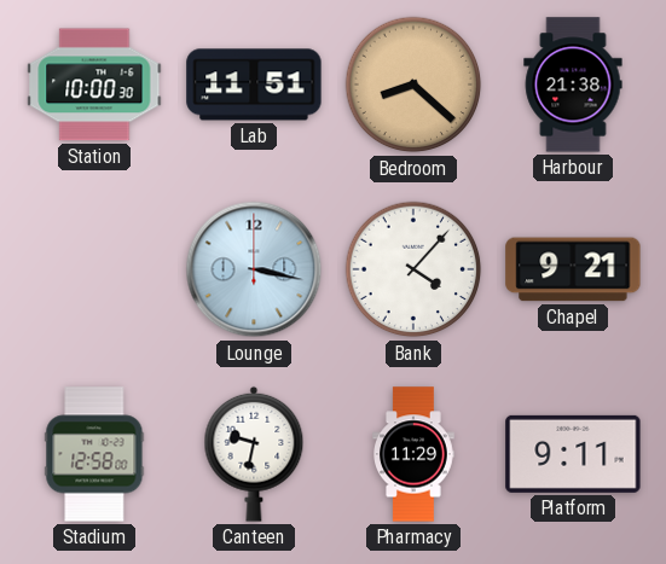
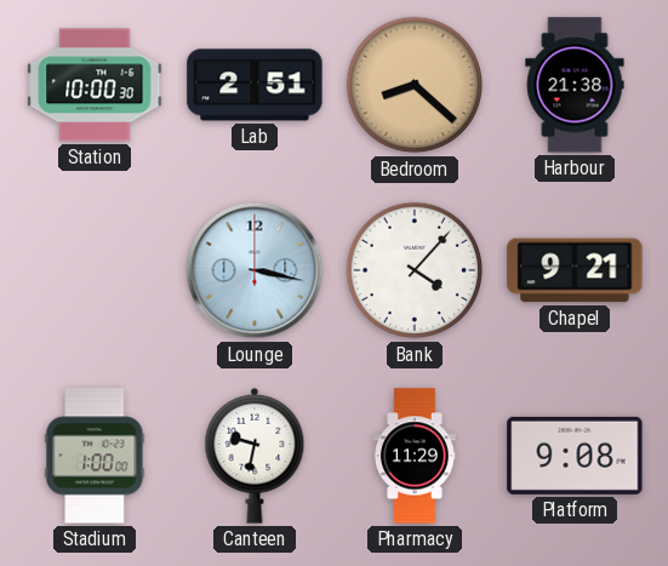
Lab: 11:51 -> 2:51
Stadium: 12:58 -> 1:00
Platform: 9:11 -> 9:08
